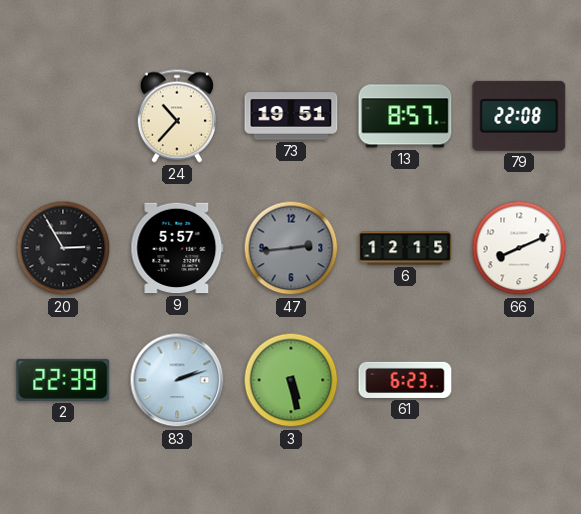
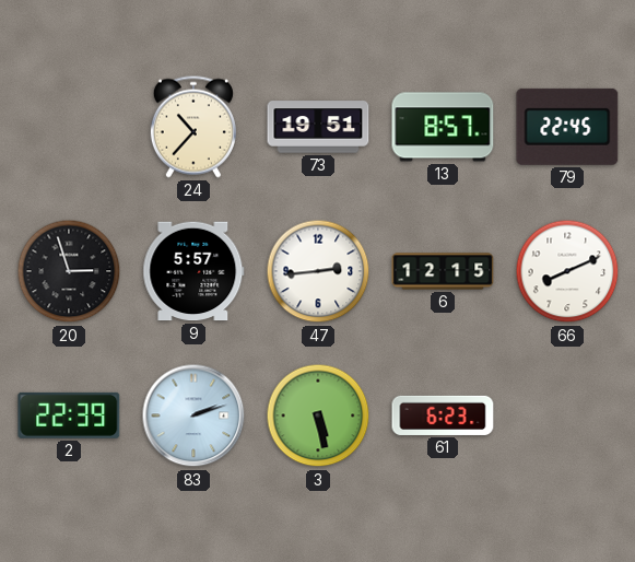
79: 22:08 -> 22:45
20: 2:55 -> 2:57
47 dial: grey -> white
